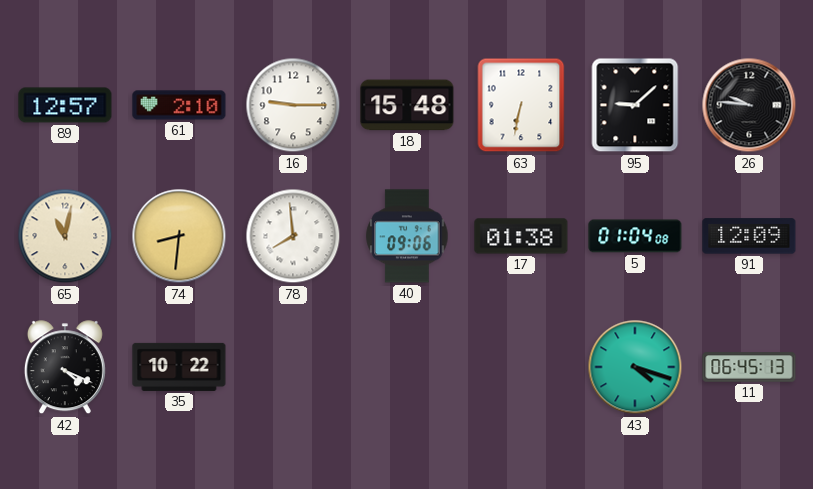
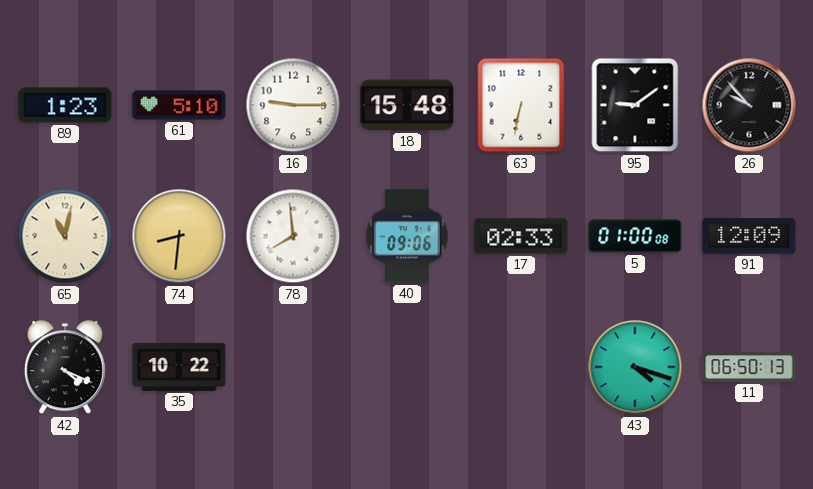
89: 12:57 -> 1:23
61: 2:10 -> 5:10
95: 9:08 -> 9:09
26: 9:46 -> 9:53
17: 01:38 -> 02:33
5: 01:04 -> 01:00
11: 06:45 -> 06:50
